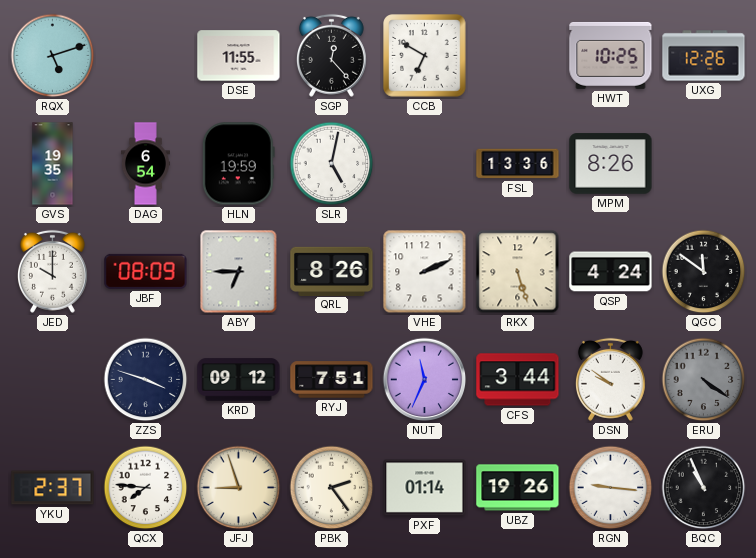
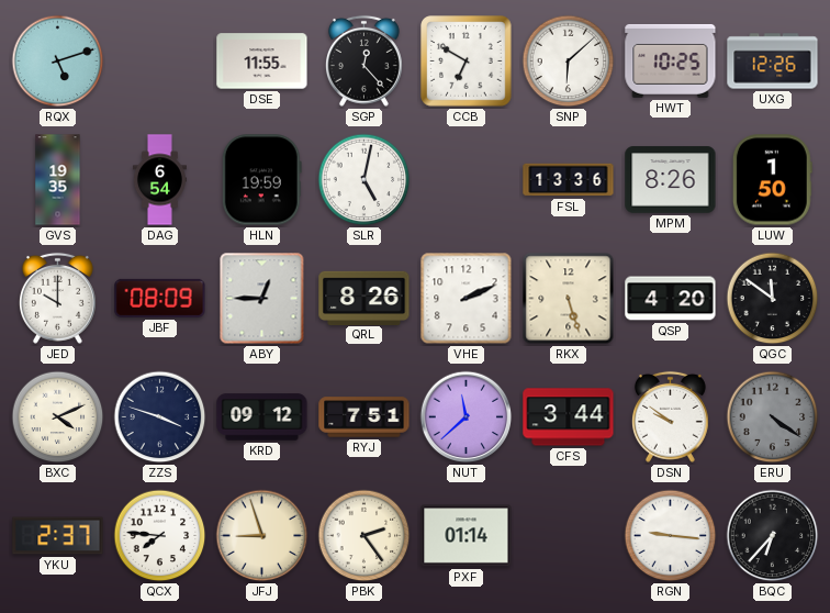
SNP: none -> 6:08
LUW: none -> 1:50
ABY: 6:45 -> 12:45
QSP: 4:24 -> 4:20
BXC: none -> 4:11
NUT: 11:34 -> 11:38
UBZ: 19:26 -> none
BQC: 10:56 -> 6:37
